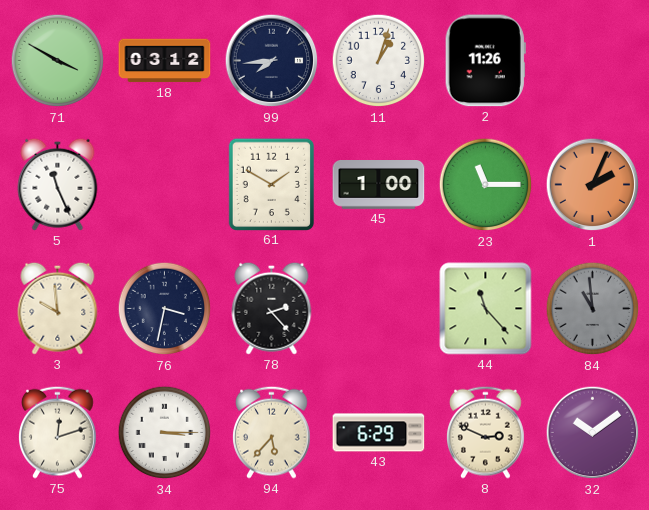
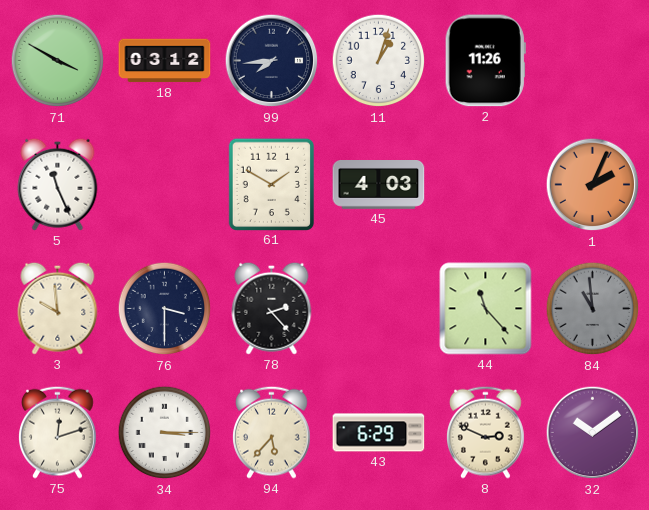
45: 1:00 -> 4:03
23: 11:15 -> none
76: 3:32 -> 3:30
